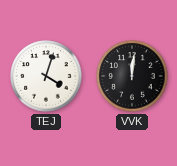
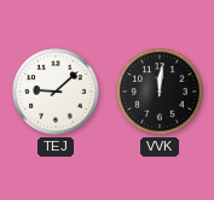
TEJ: 4:03 -> 9:08
